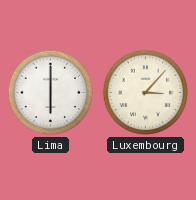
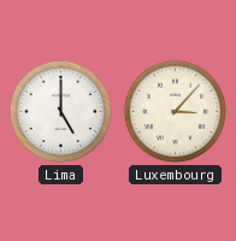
Lima: 6:00 -> 5:00
